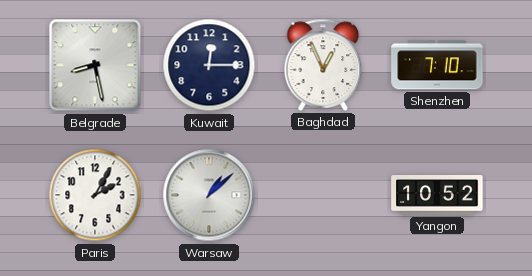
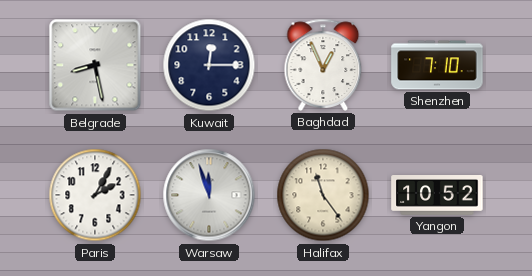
Warsaw: 1:08 -> 11:57
Halifax: none -> 11:24
